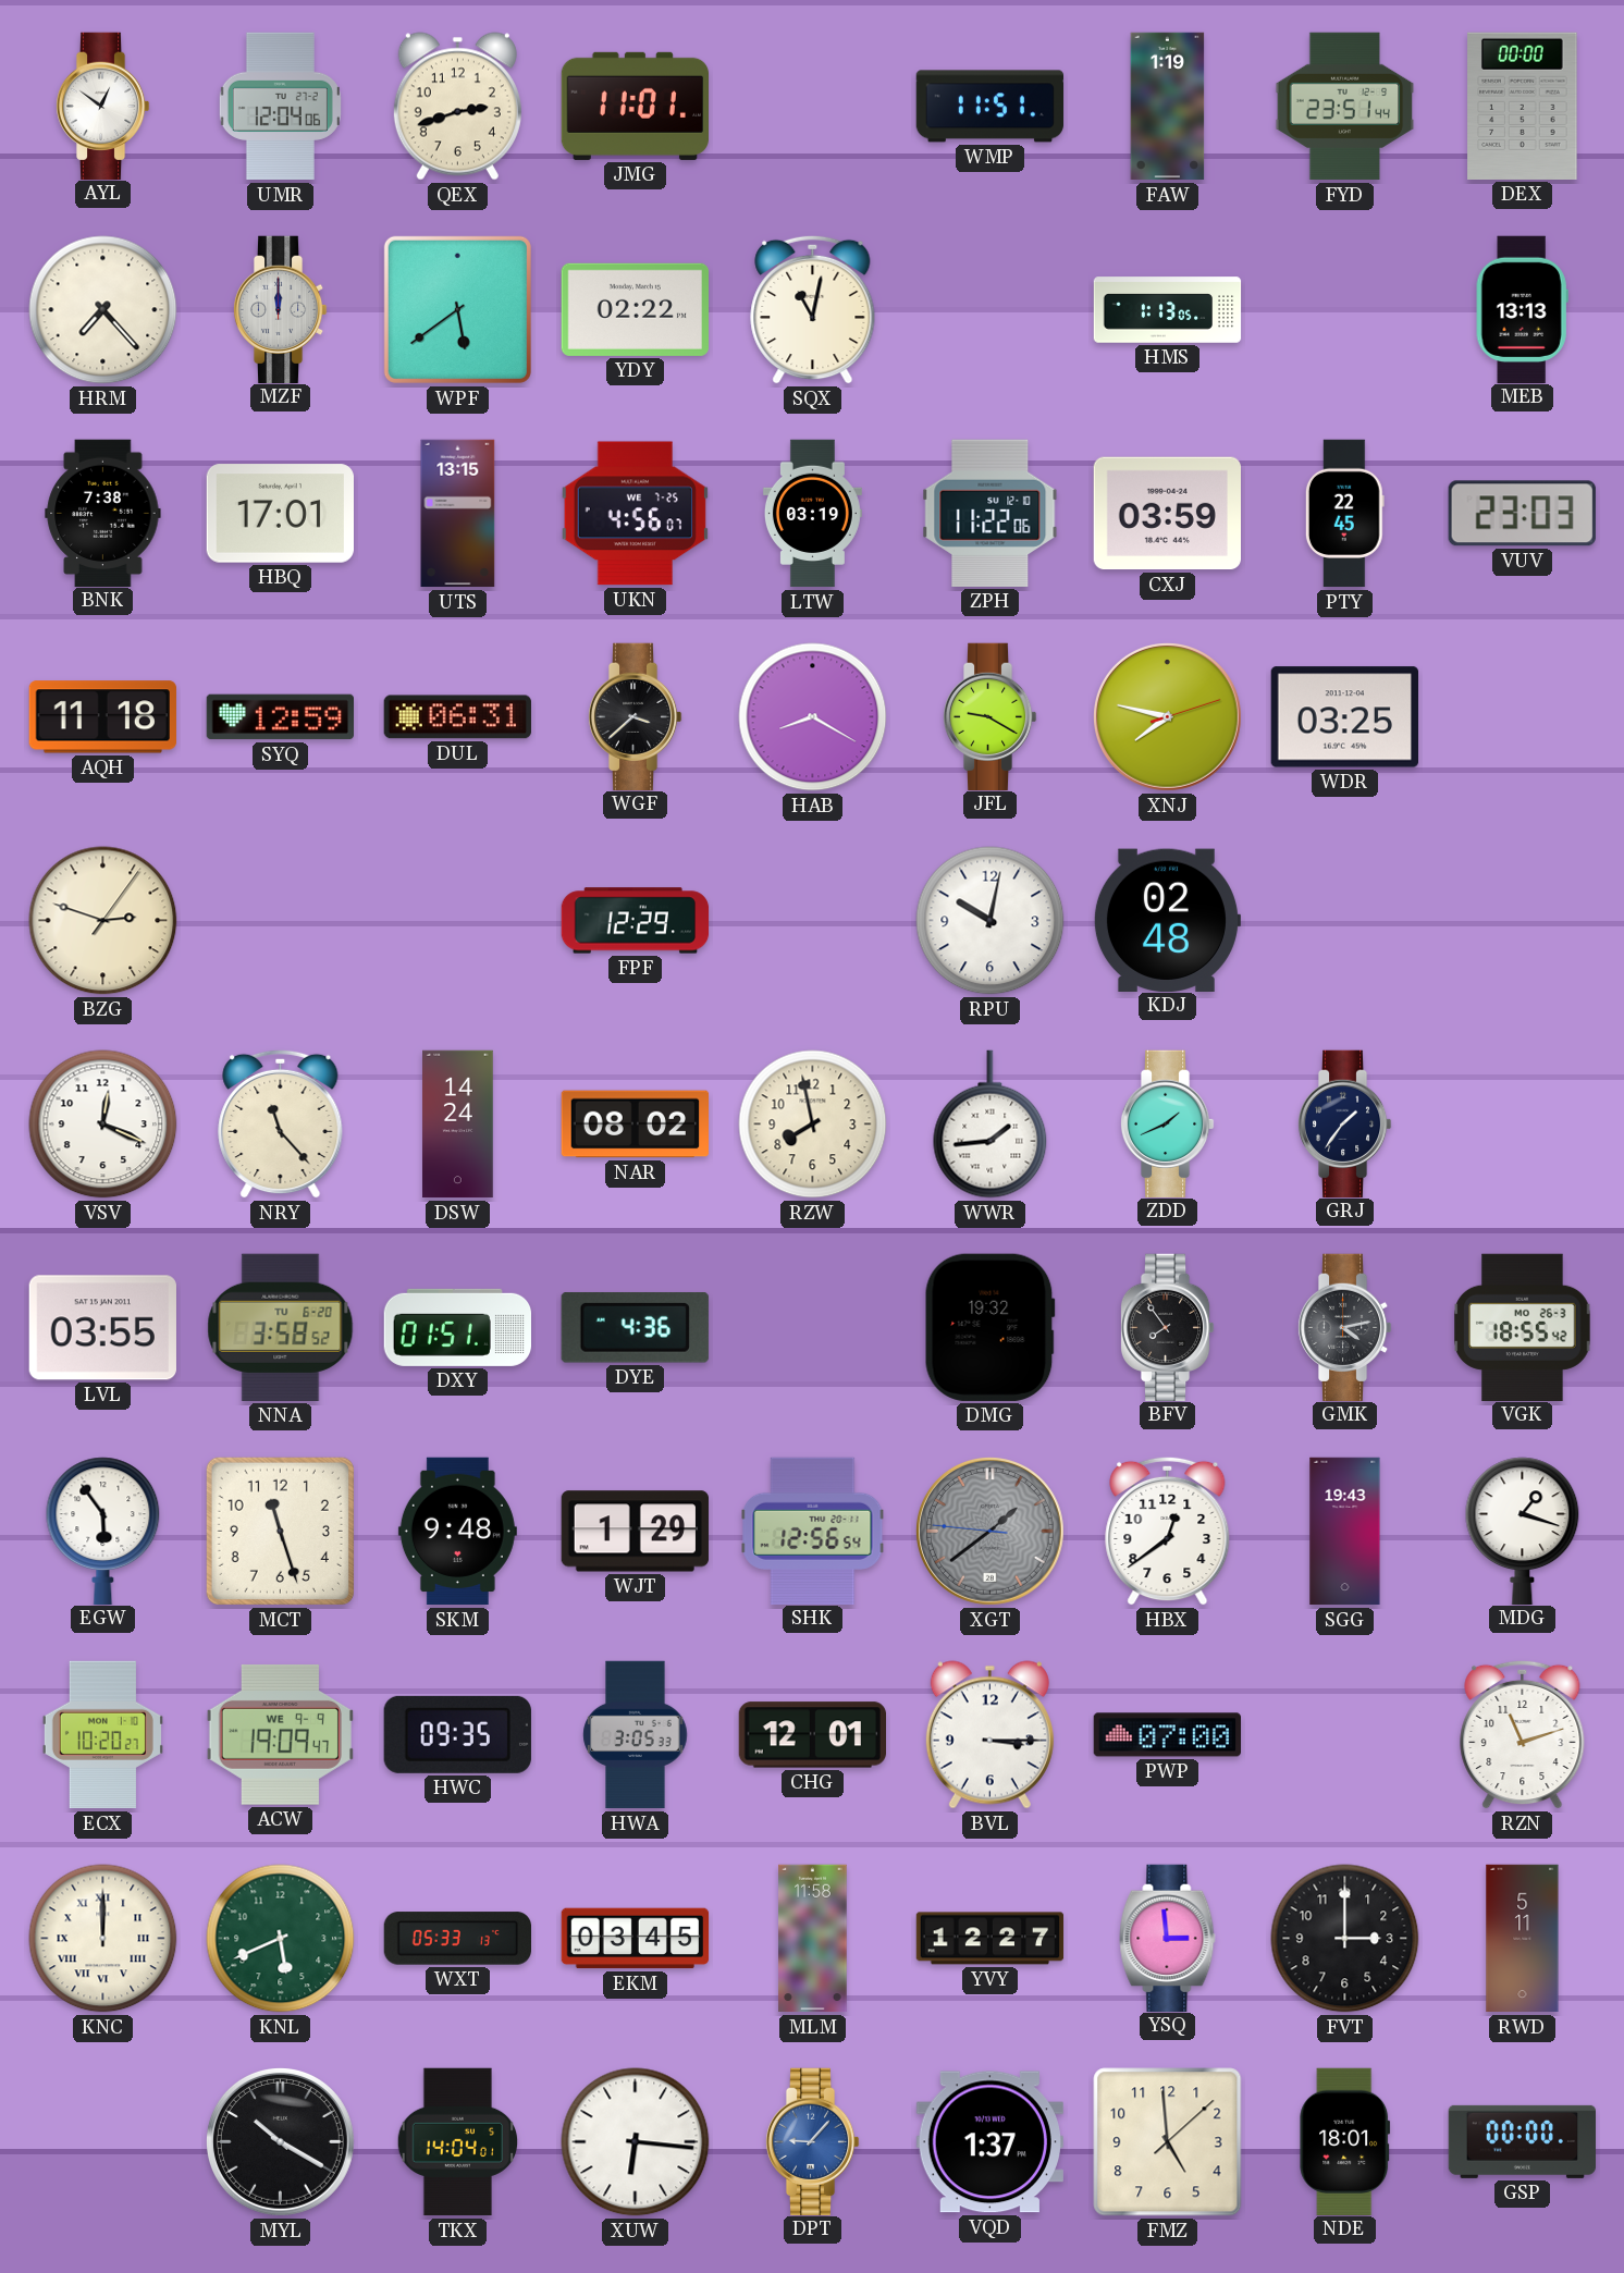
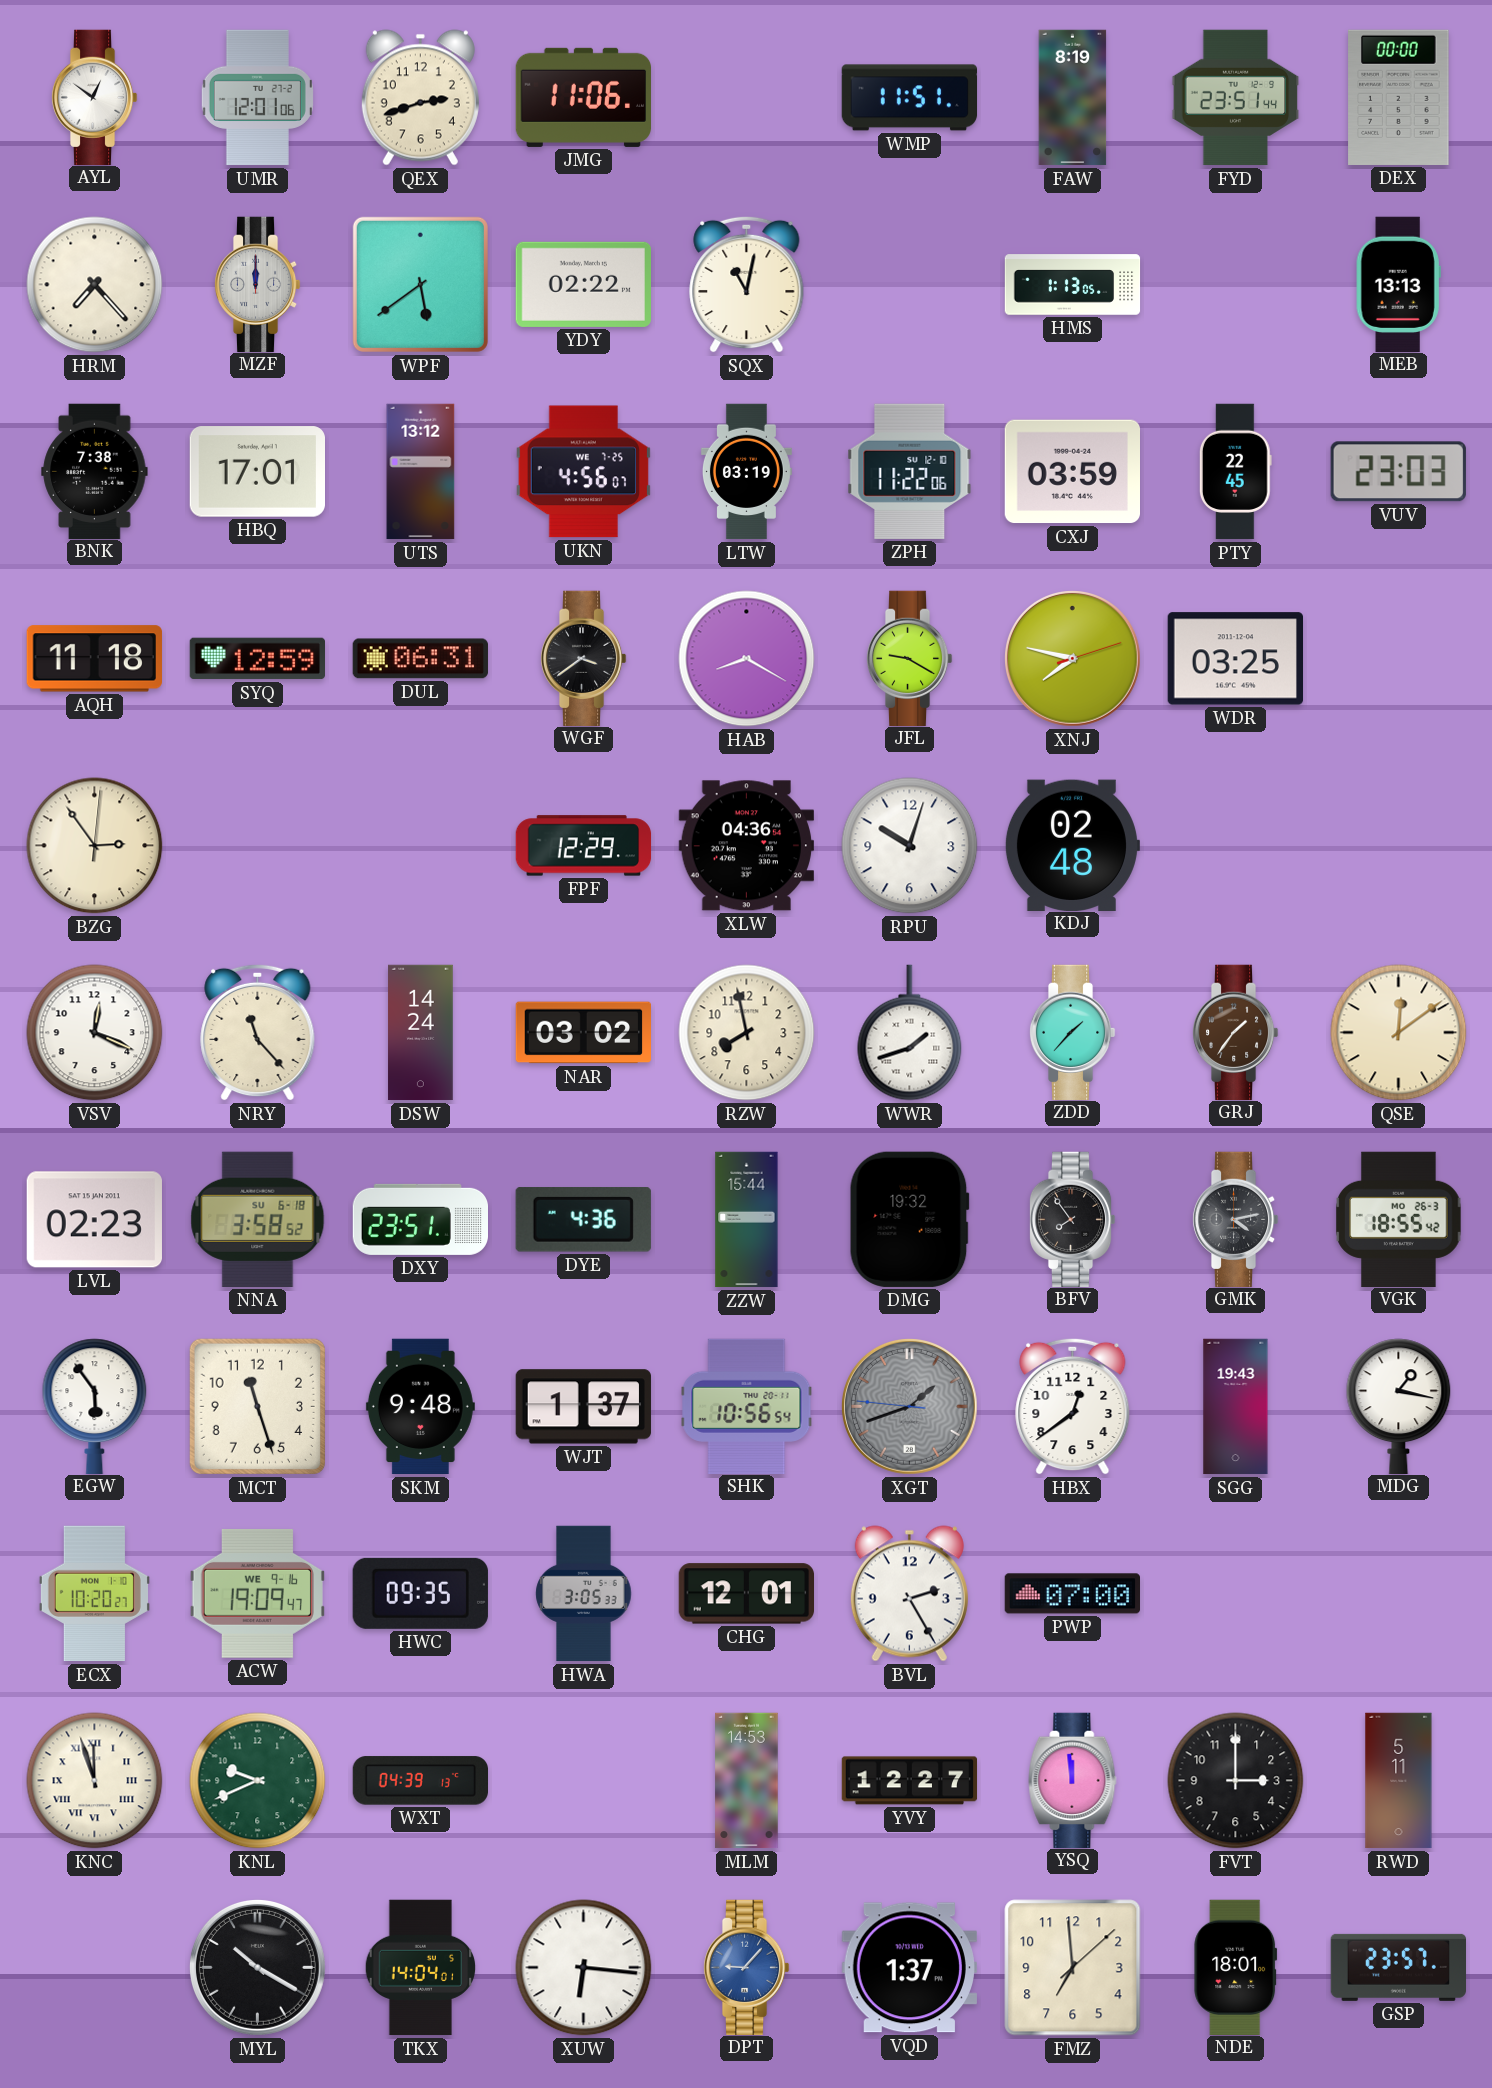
UMR: 12:04 -> 12:01
JMG: 11:01 -> 11:06
FAW: 1:19 -> 8:19
UTS: 13:15 -> 13:12
WGF: 3:38 -> 3:39
BZG: 2:48 -> 2:54
XLW: none -> 04:36
RPU: 10:02 -> 10:03
NAR: 08:02 -> 03:02
WWR: 1:44 -> 1:42
ZDD: 1:41 -> 1:37
GRJ dial: navy -> brown
QSE: none -> 12:09
LVL: 03:55 -> 02:23
NNA date: TU 6-20 -> SU 6-18
DXY: 01:51 -> 23:51
ZZW: none -> 15:44
WJT: 1:29 -> 1:37
SHK: 12:56 -> 10:56
XGT: 1:38 -> 1:41
MDG: 1:18 -> 1:17
ACW date: WE 9-9 -> WE 9-16
BVL: 3:15 -> 2:25
RZN: 11:12 -> none
KNC: 12:00 -> 11:57
KNL: 5:41 -> 9:41
WXT: 05:33 -> 04:39
EKM: 03:45 -> none
MLM: 11:58 -> 14:53
YSQ: 2:59 -> 11:59
FMZ: 4:59 -> 6:59
GSP: 00:00 -> 23:57
